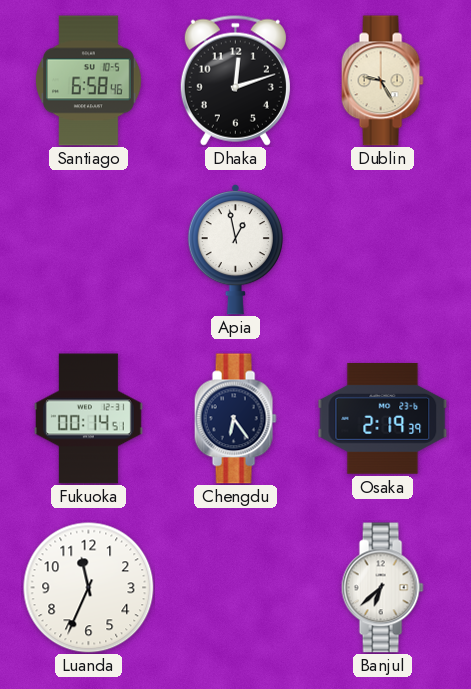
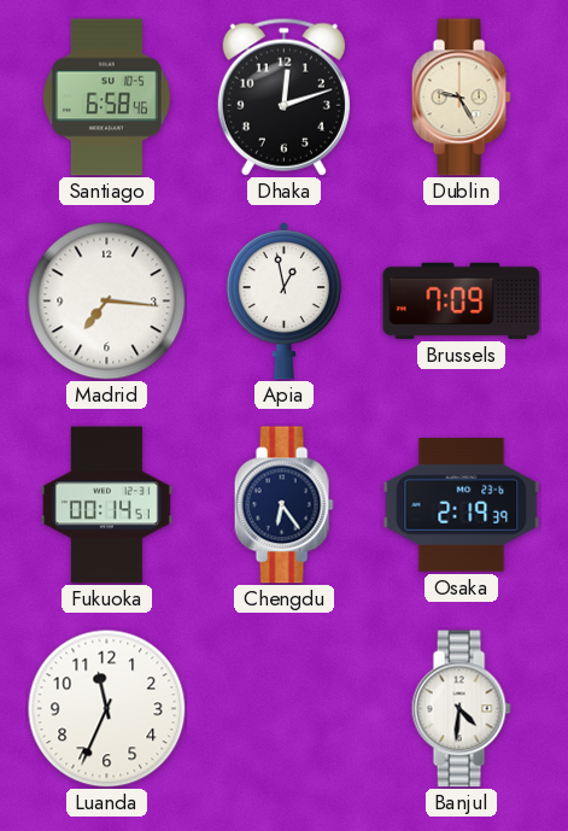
Madrid: none -> 7:16
Brussels: none -> 7:09
Banjul: 6:38 -> 4:31
